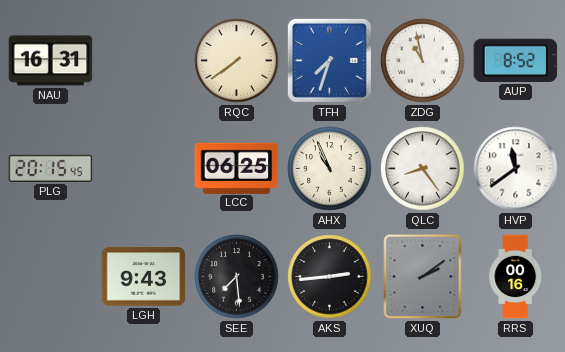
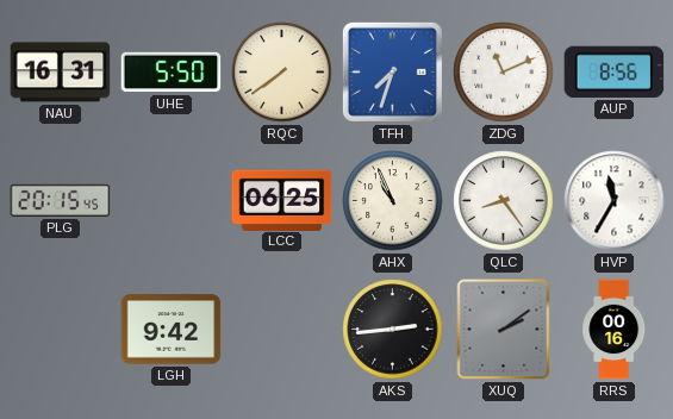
UHE: none -> 5:50
ZDG: 10:58 -> 11:11
AUP: 8:52 -> 8:56
HVP: 11:39 -> 11:35
LGH: 9:43 -> 9:42
SEE: 7:29 -> none
